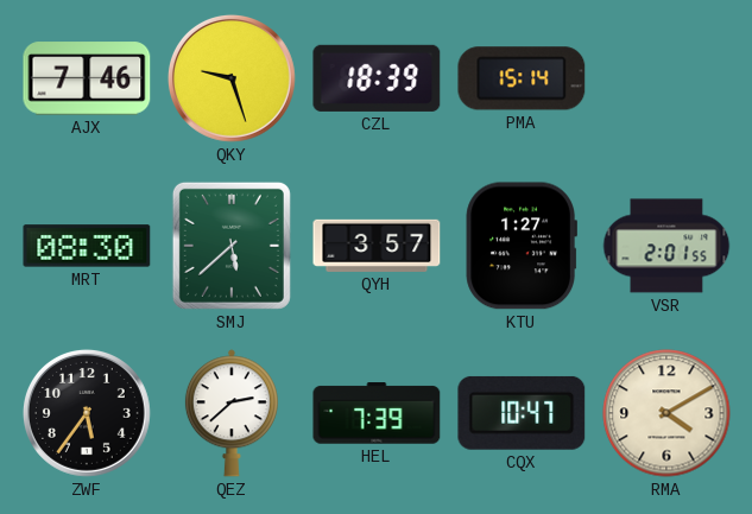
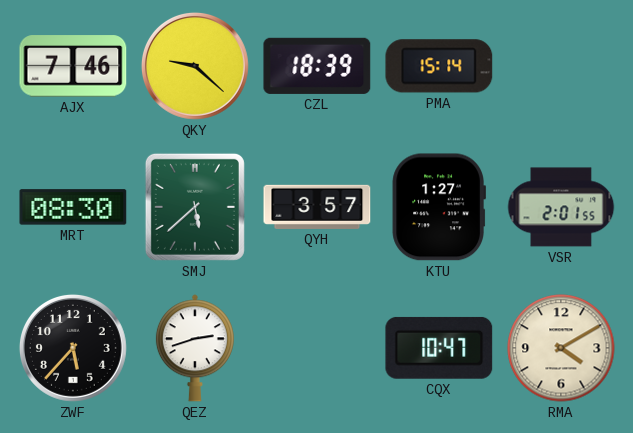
QKY: 9:27 -> 9:22
ZWF: 5:36 -> 5:37
QEZ: 2:38 -> 2:42
HEL: 7:39 -> none
